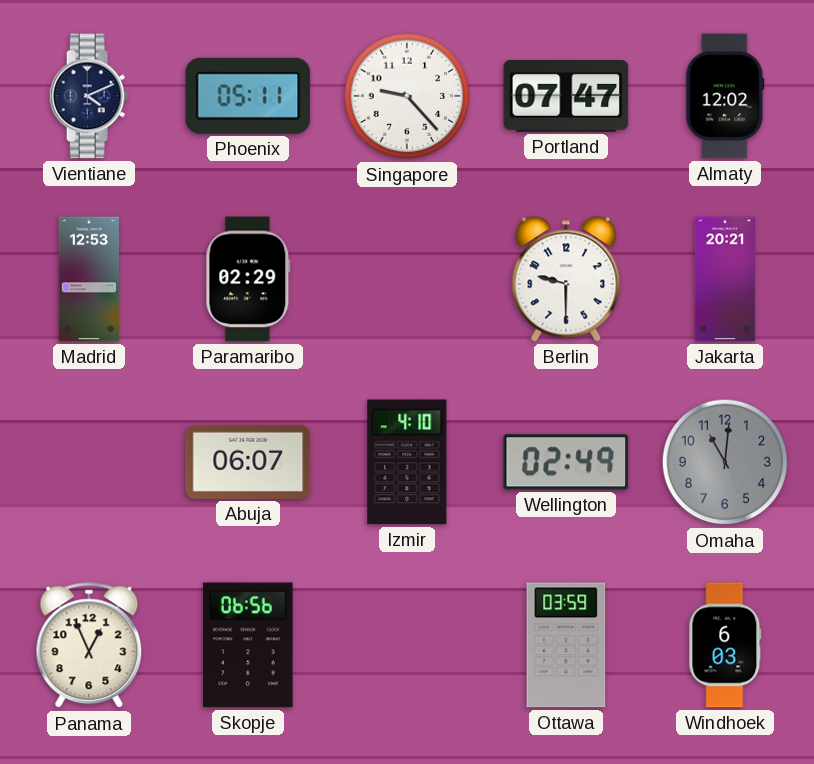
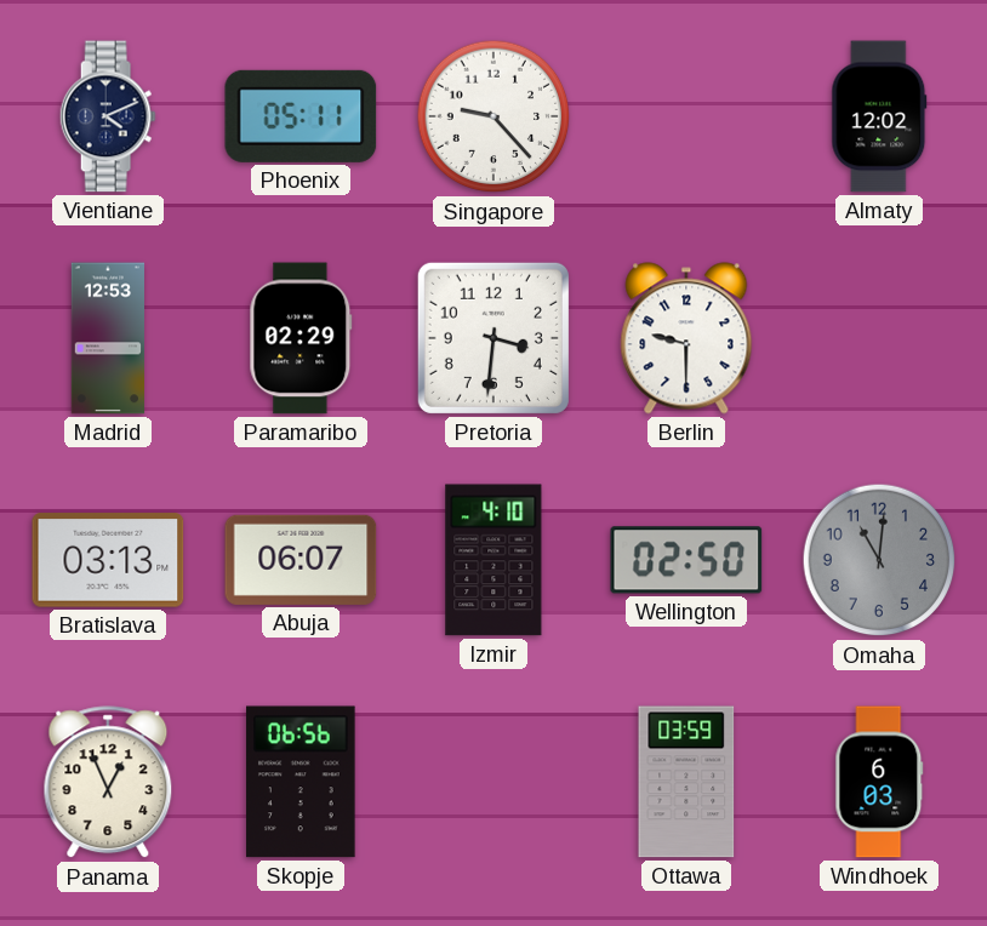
Portland: 07:47 -> none
Pretoria: none -> 3:31
Jakarta: 20:21 -> none
Bratislava: none -> 03:13
Wellington: 02:49 -> 02:50
